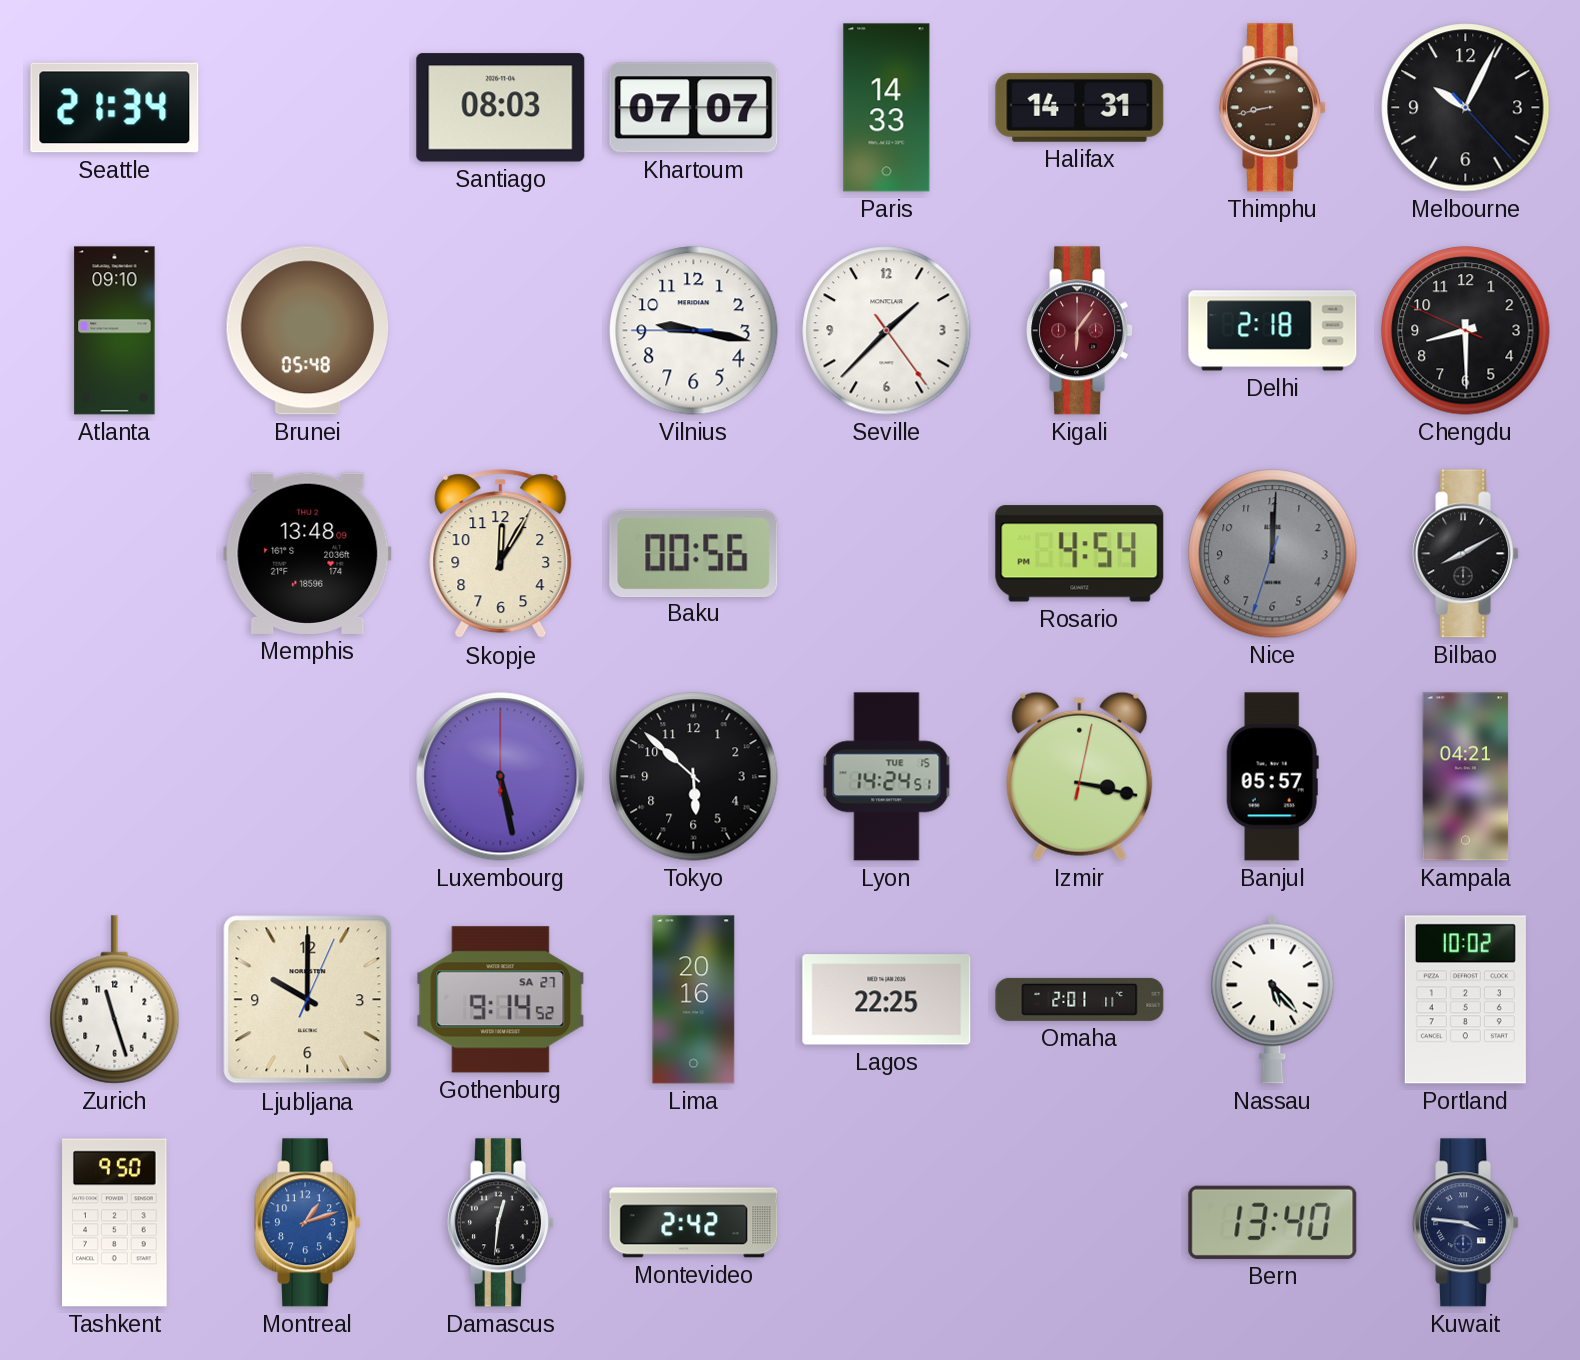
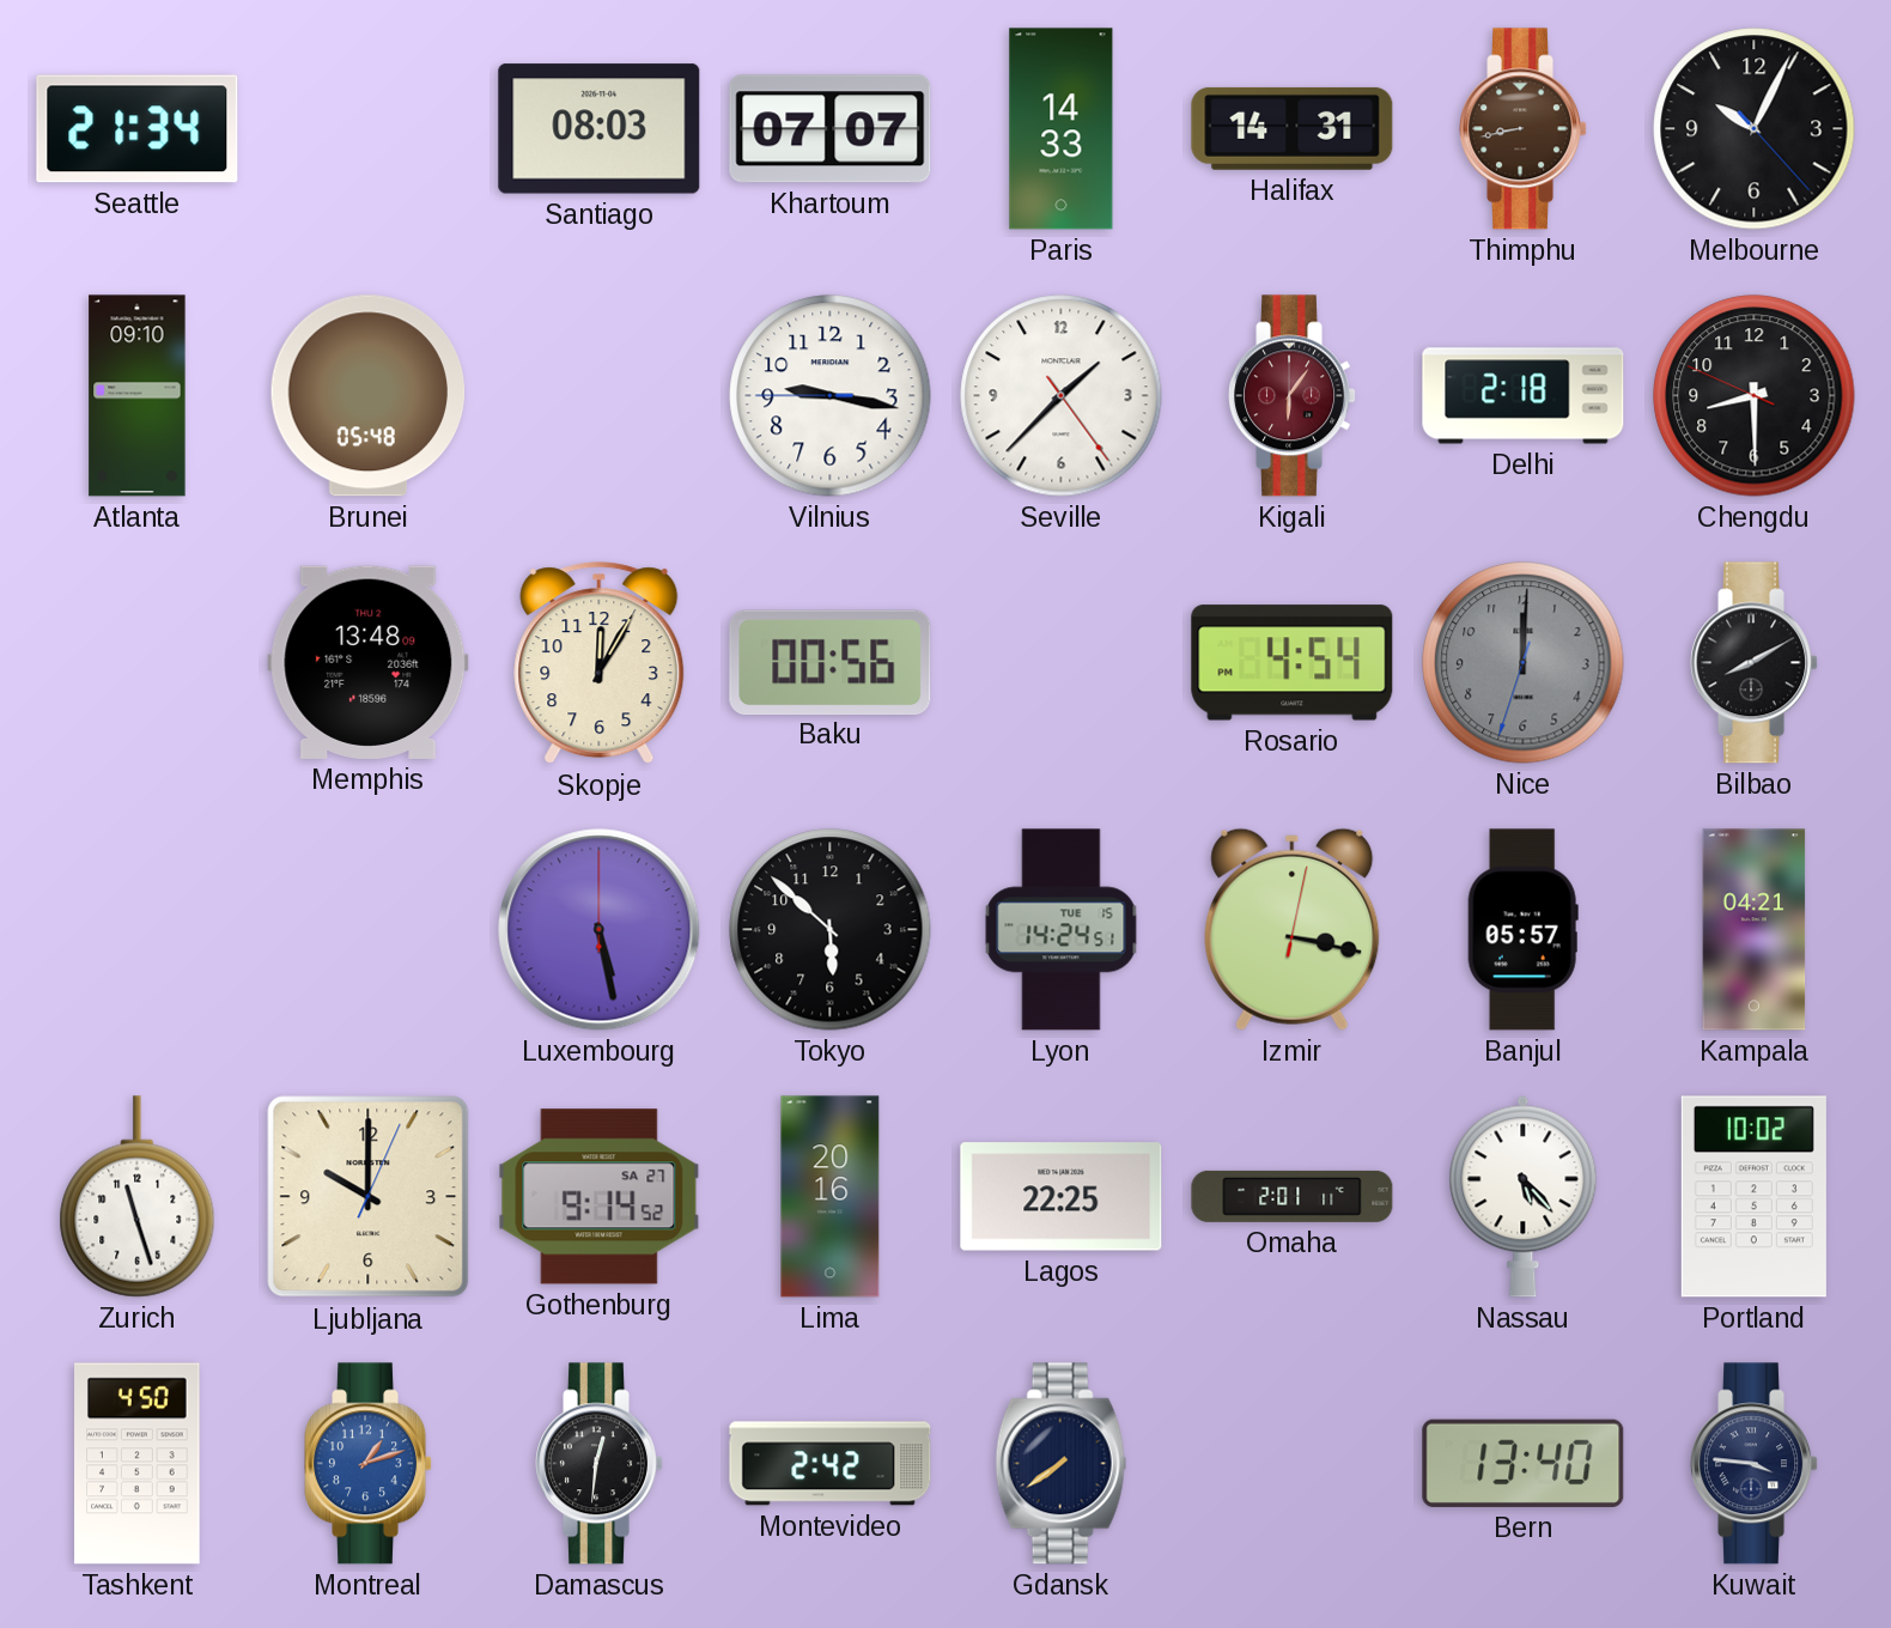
Tashkent: 9:50 -> 4:50
Gdansk: none -> 7:39
